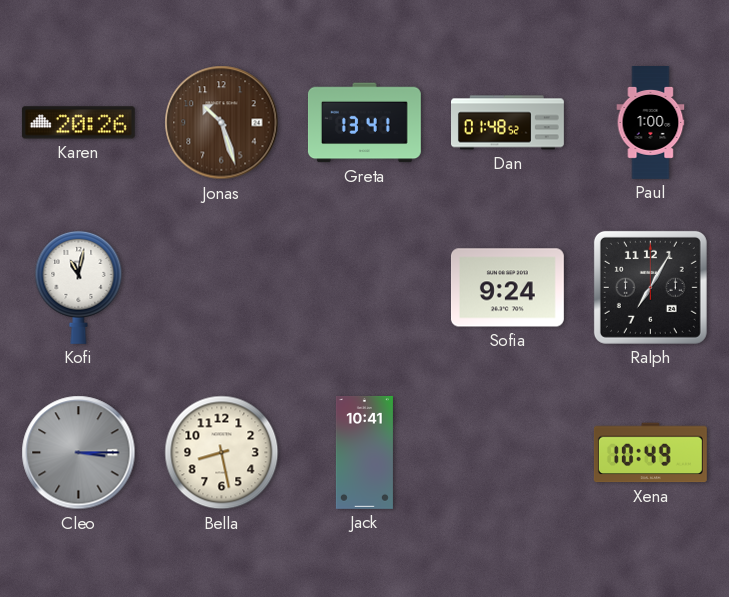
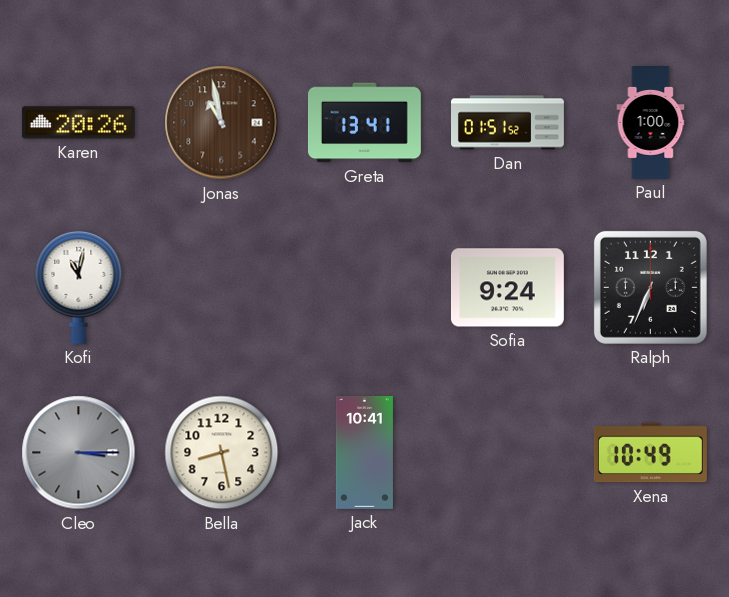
Jonas: 10:27 -> 10:58
Dan: 01:48 -> 01:51
Ralph: 7:05 -> 6:34
